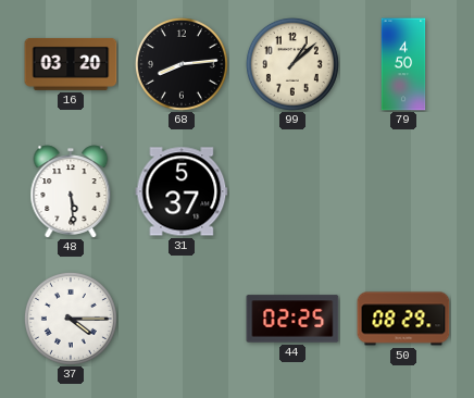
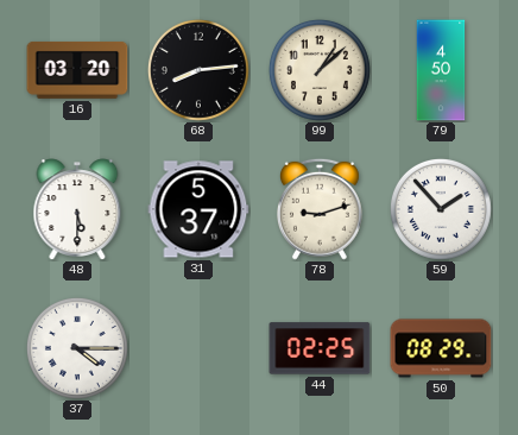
48: 5:29 -> 5:30
78: none -> 9:12
59: none -> 1:53
